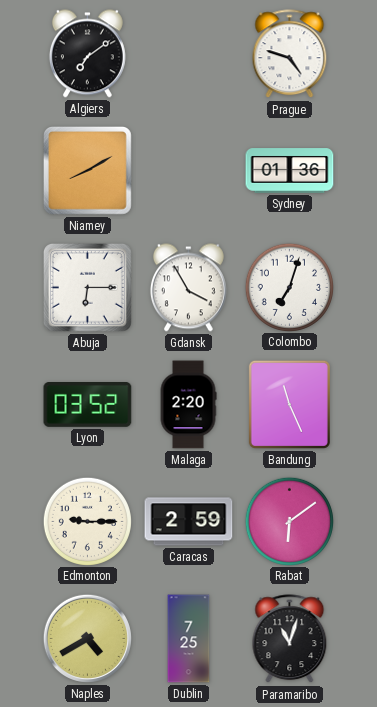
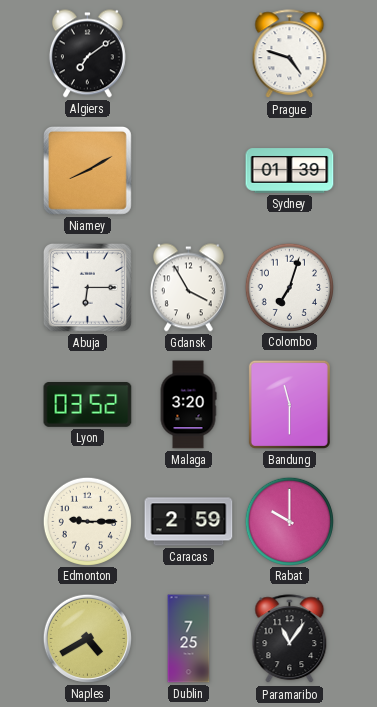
Sydney: 01:36 -> 01:39
Malaga: 2:20 -> 3:20
Bandung: 11:26 -> 11:30
Rabat: 6:09 -> 10:00
Paramaribo: 11:03 -> 11:06
